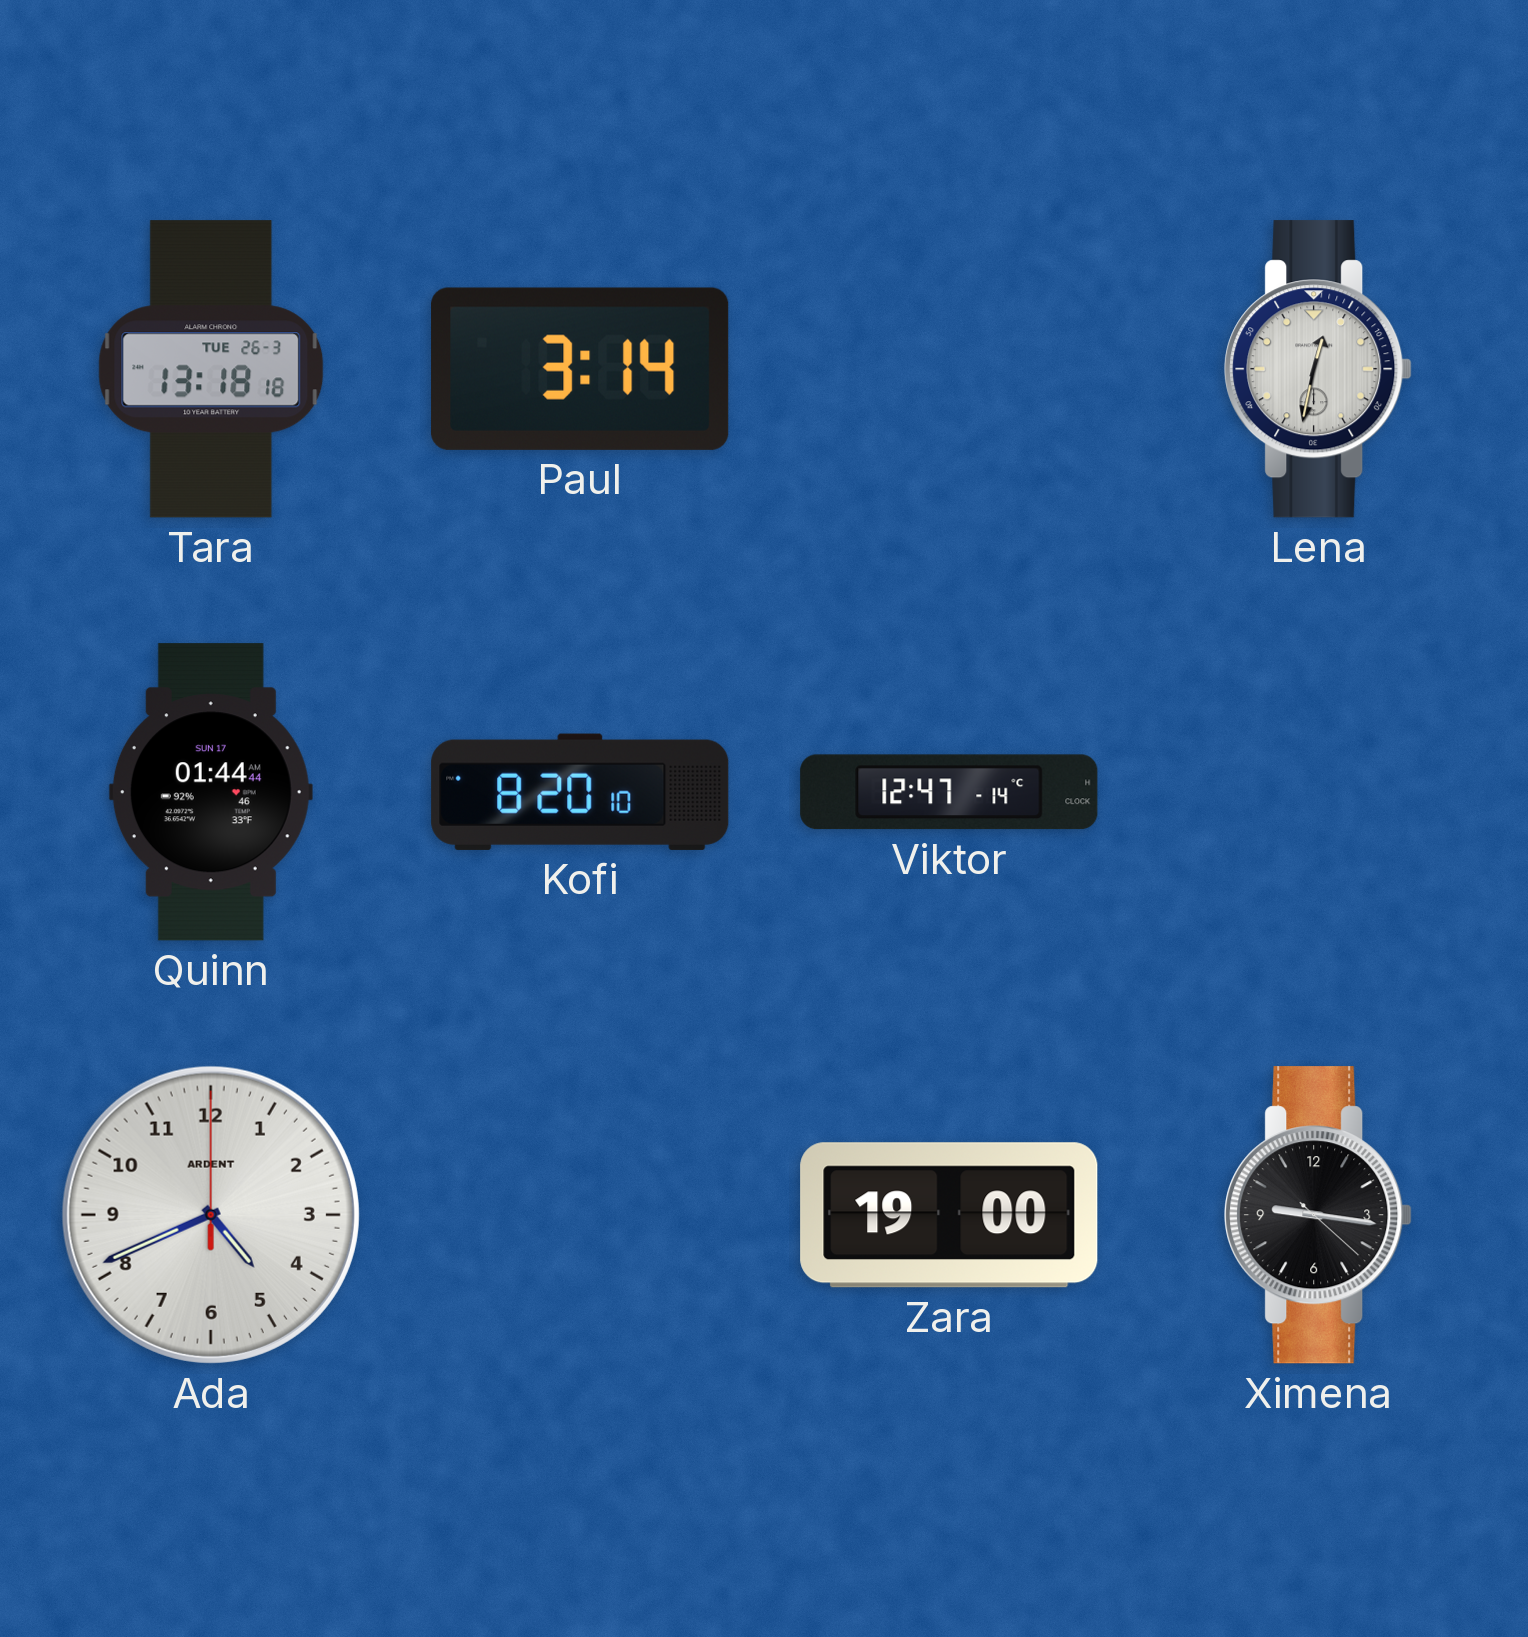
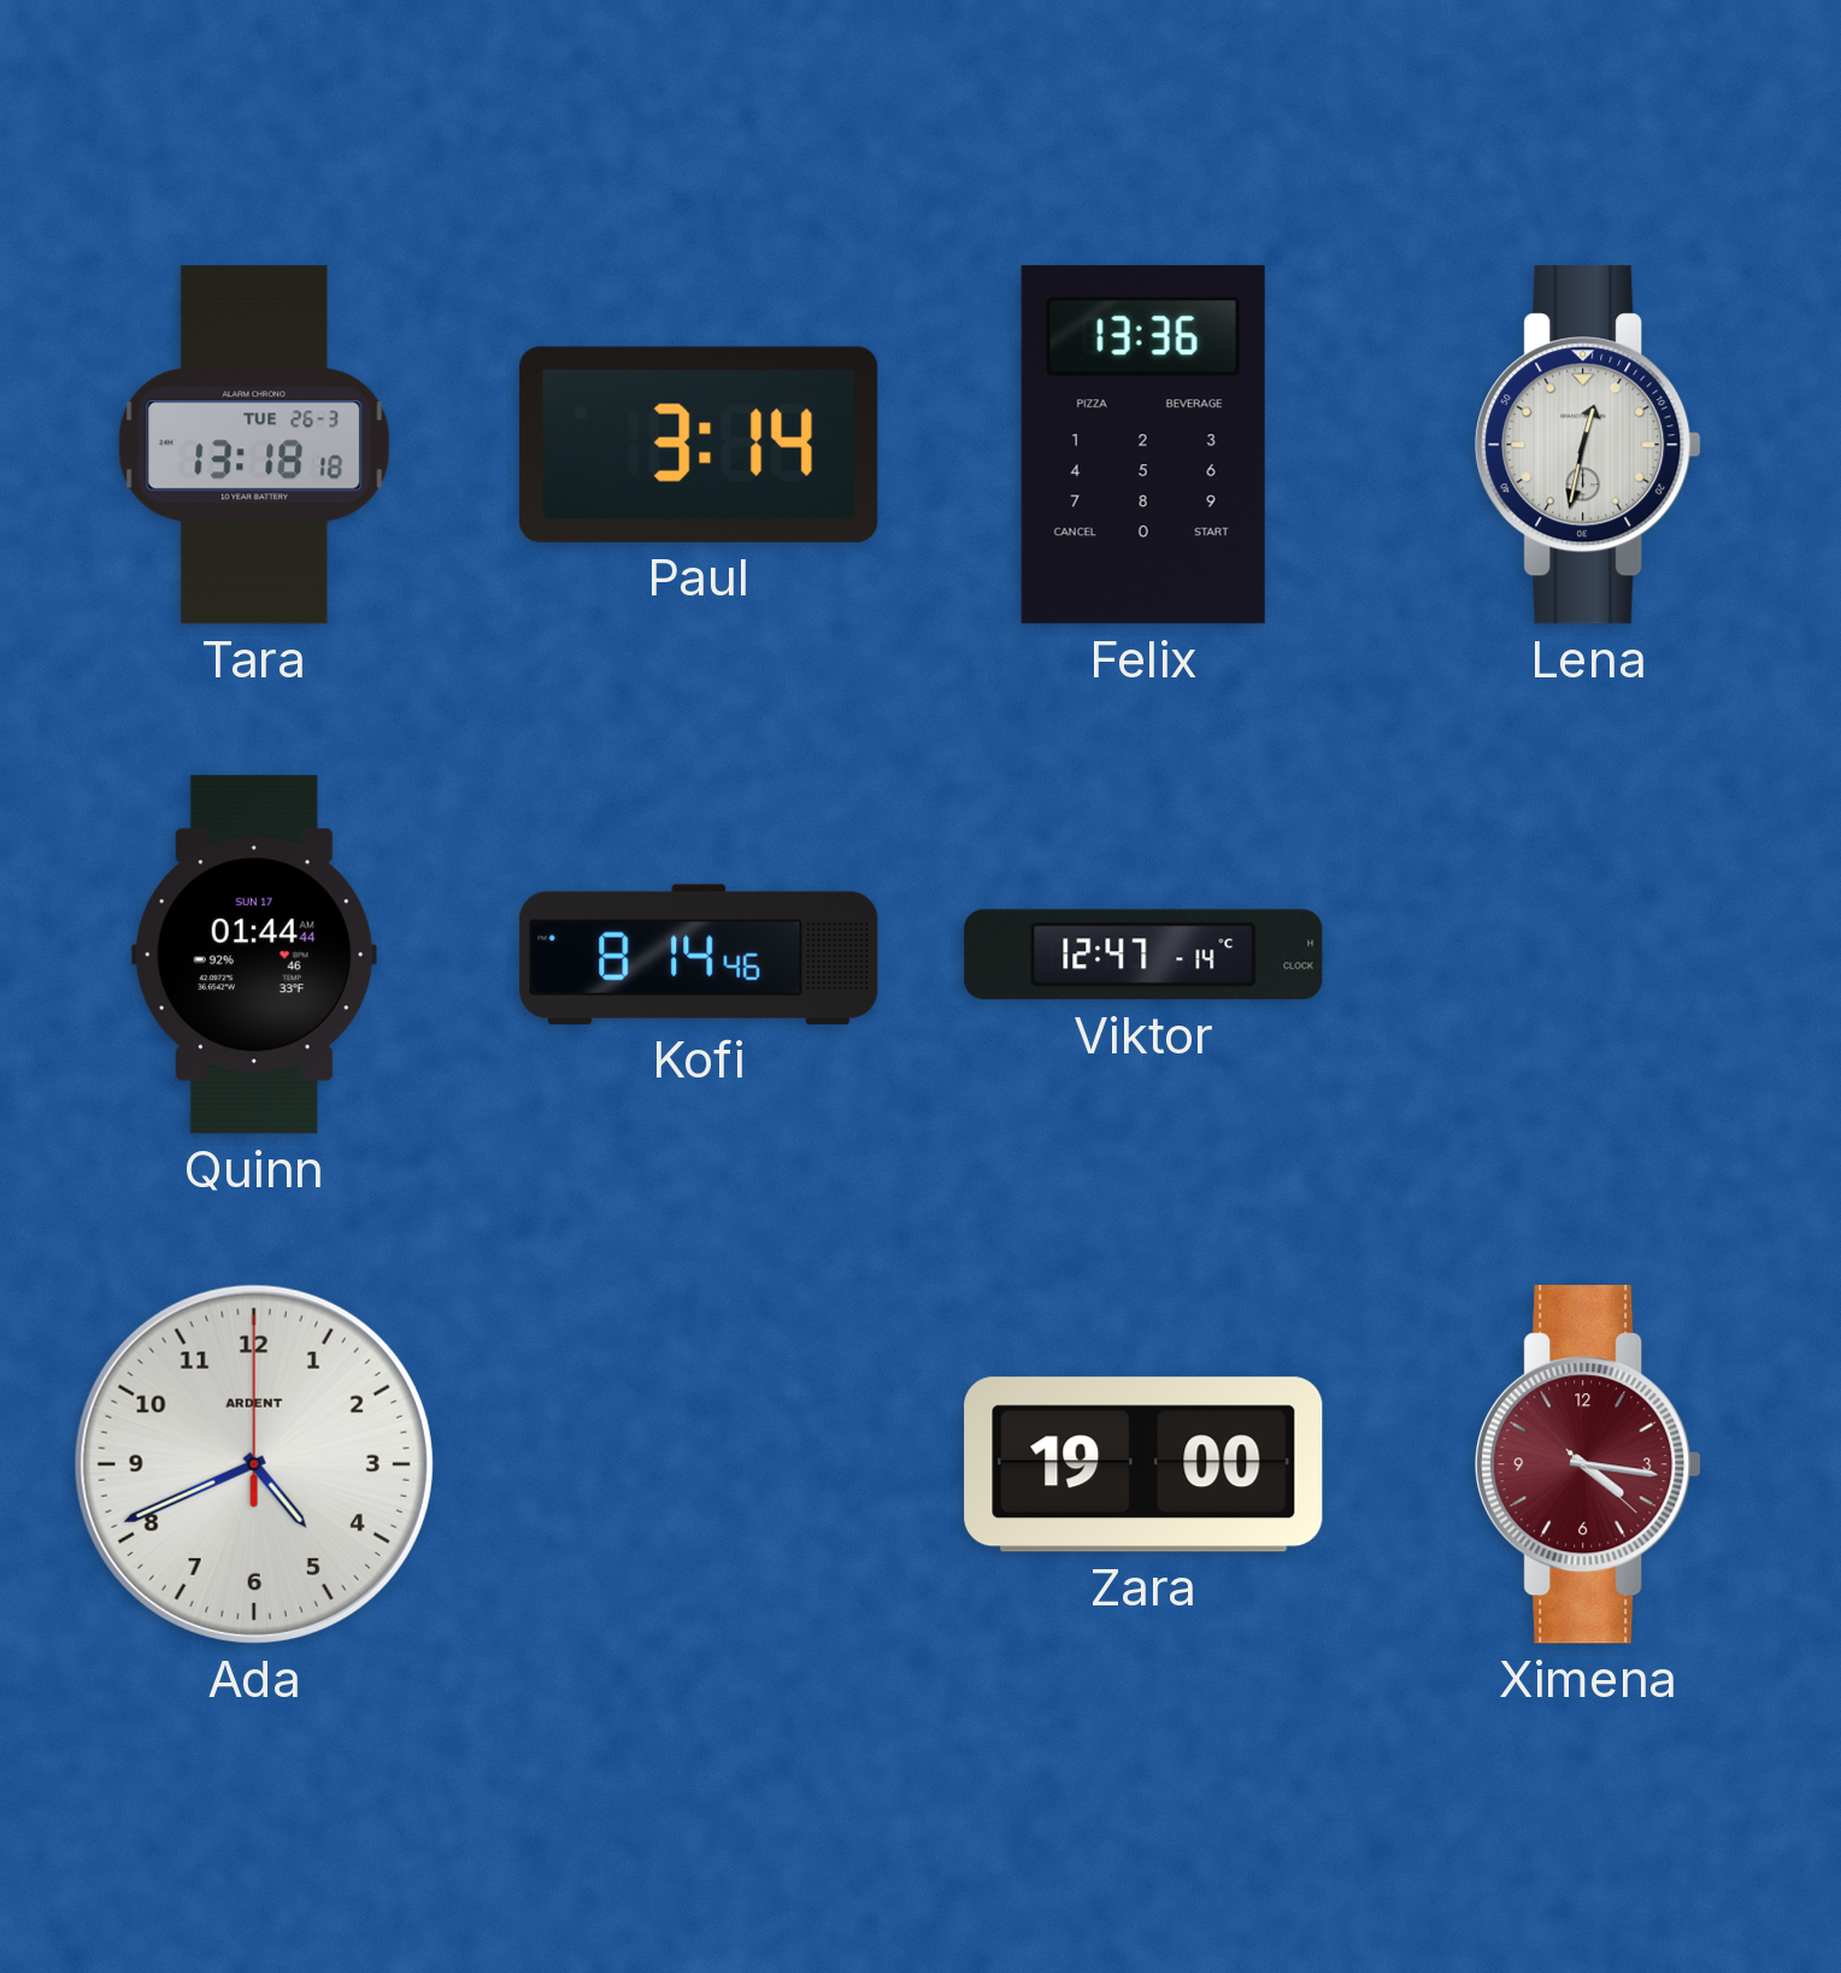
Felix: none -> 13:36
Kofi: 8:20 -> 8:14
Ximena: 9:16 -> 4:16
Ximena dial: black -> burgundy
